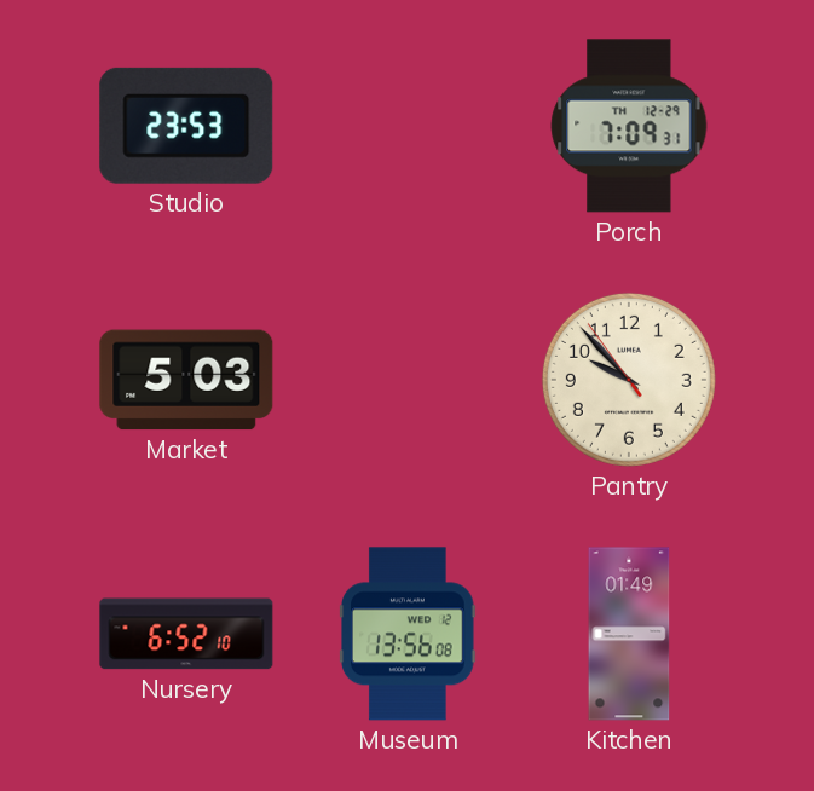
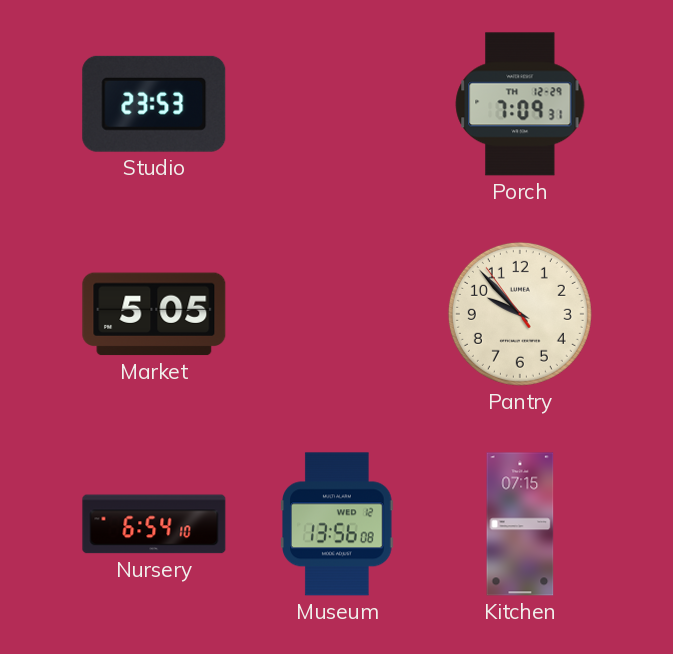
Market: 5:03 -> 5:05
Nursery: 6:52 -> 6:54
Kitchen: 01:49 -> 07:15
